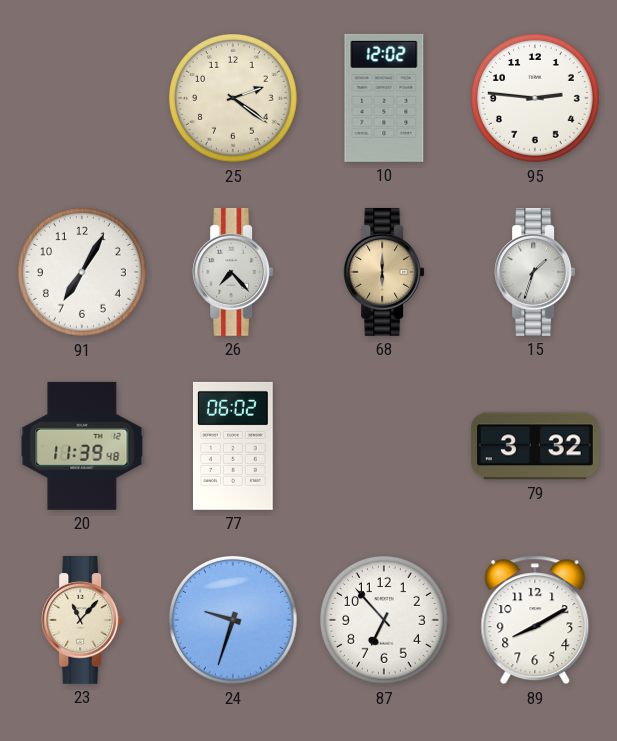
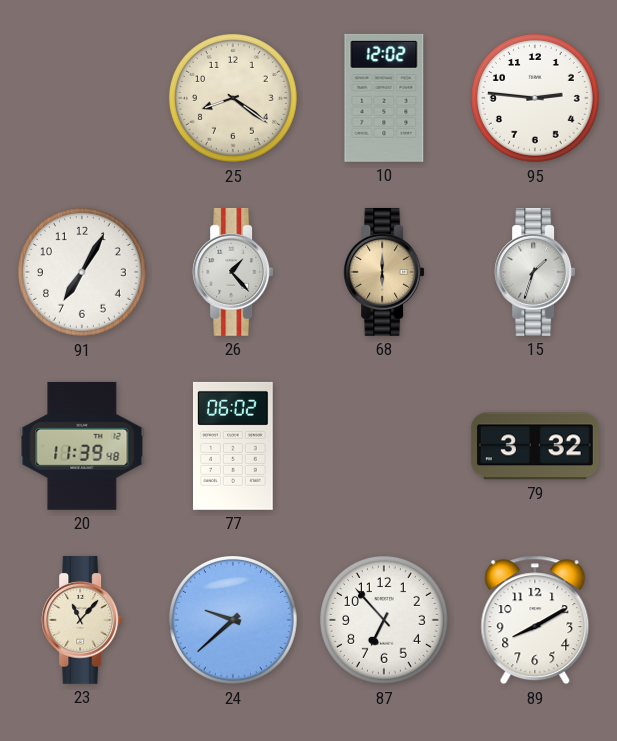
25: 2:21 -> 8:21
26: 7:23 -> 1:23
24: 9:33 -> 9:38
